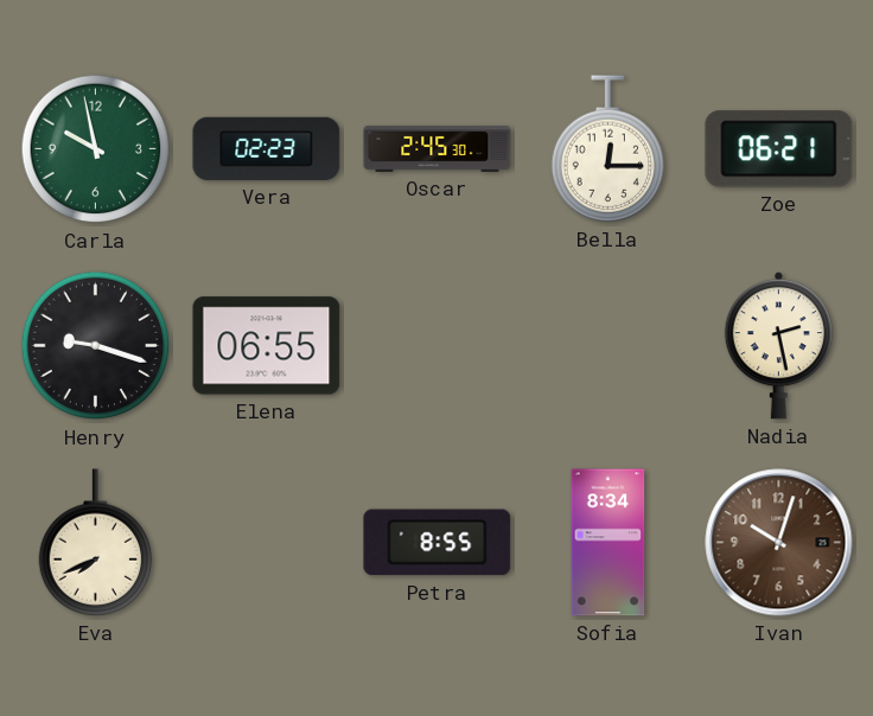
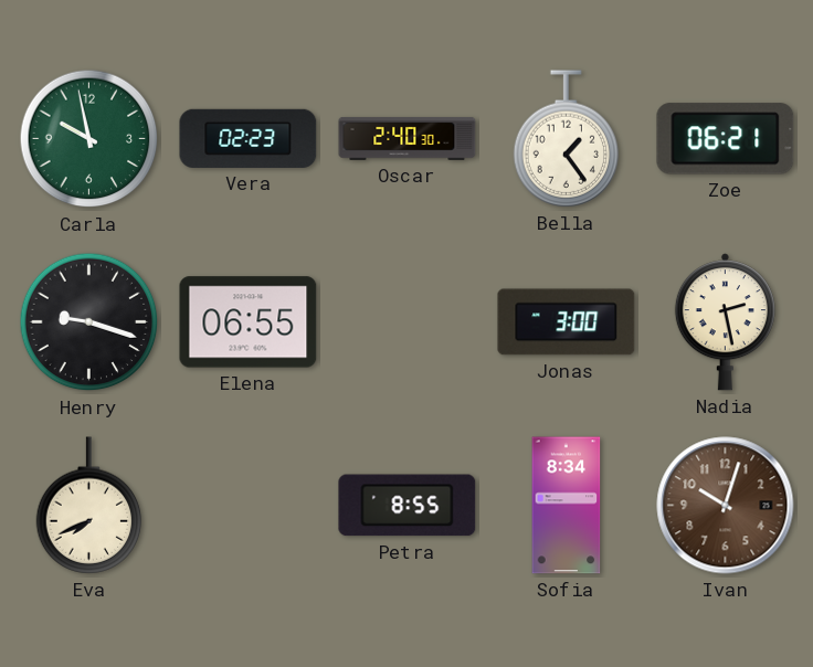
Oscar: 2:45 -> 2:40
Bella: 12:15 -> 1:24
Jonas: none -> 3:00
